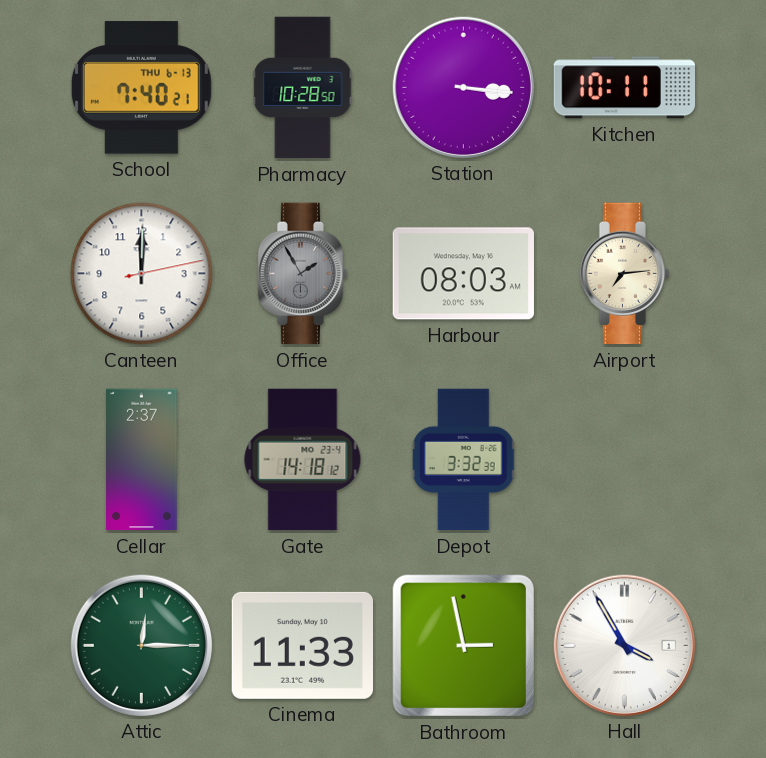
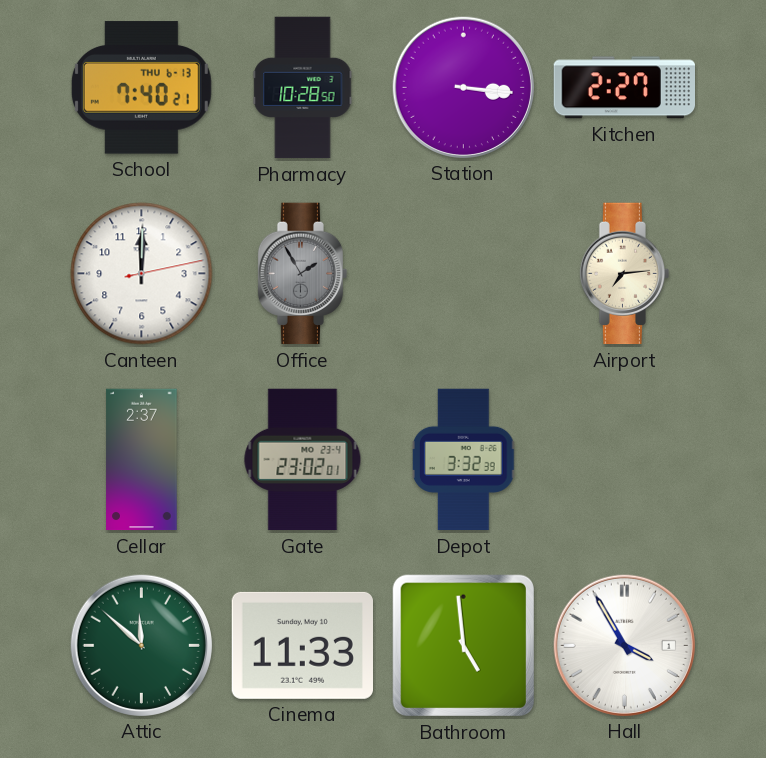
Kitchen: 10:11 -> 2:27
Harbour: 08:03 -> none
Gate: 14:18 -> 23:02
Attic: 12:15 -> 11:52
Bathroom: 2:58 -> 4:59
